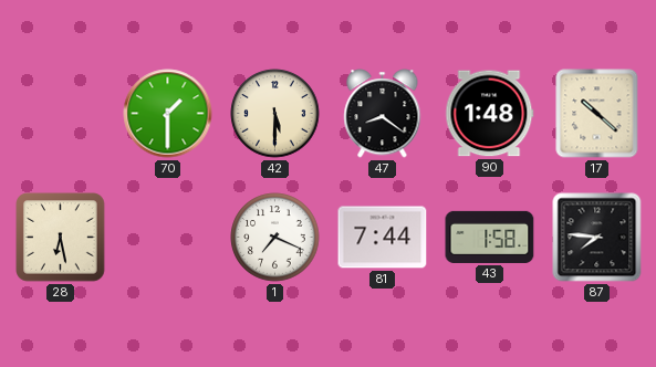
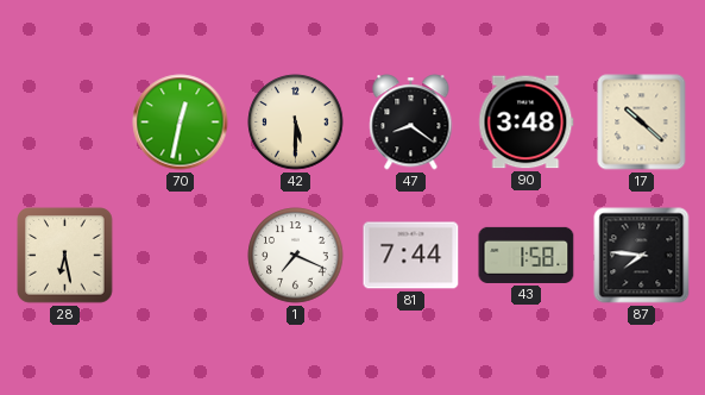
70: 1:30 -> 12:32
90: 1:48 -> 3:48
